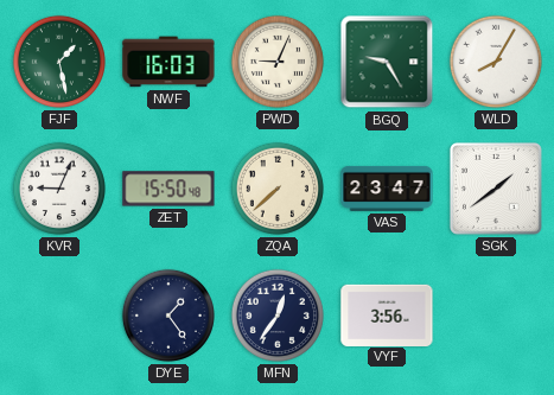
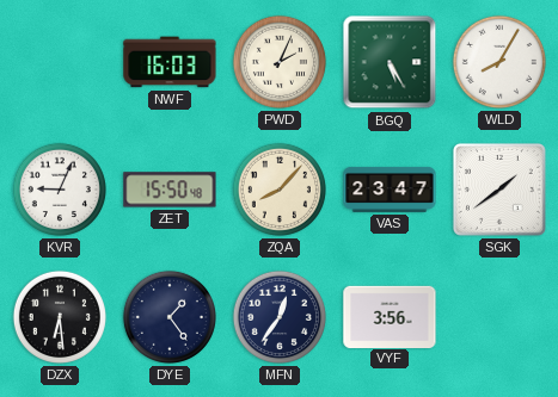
FJF: 1:28 -> none
PWD: 9:04 -> 2:04
BGQ: 9:25 -> 5:25
ZQA: 7:38 -> 8:07
DZX: none -> 6:29
